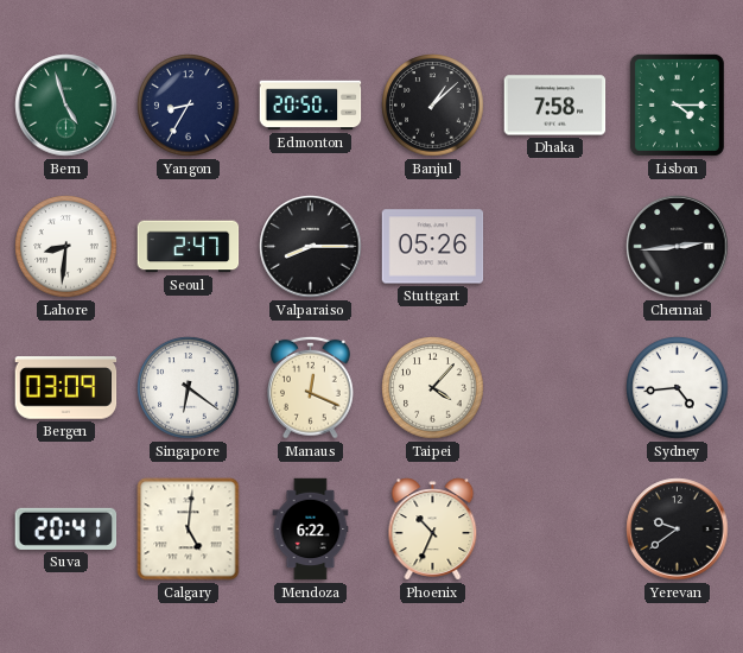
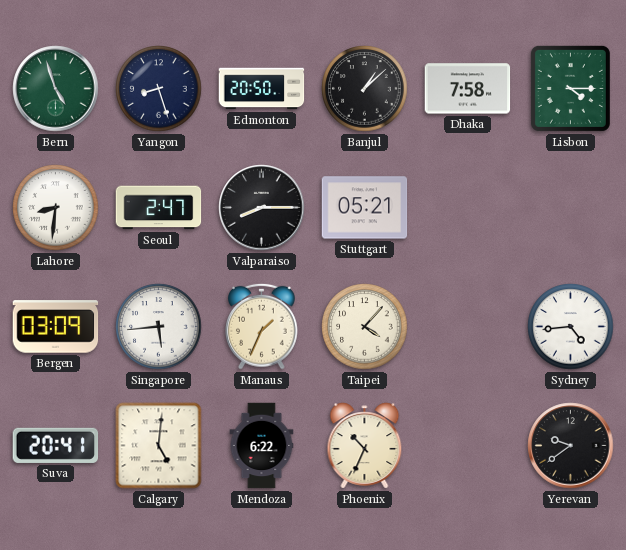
Yangon: 8:35 -> 8:27
Stuttgart: 05:26 -> 05:21
Chennai: 2:44 -> none
Singapore: 6:21 -> 5:44
Manaus: 12:19 -> 1:34
